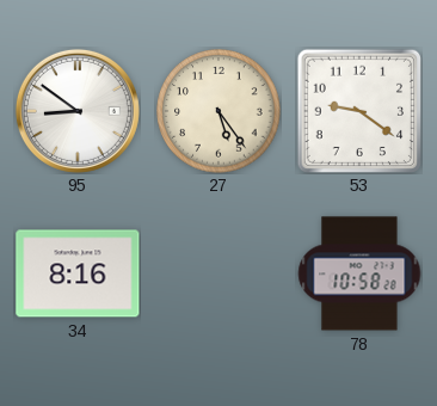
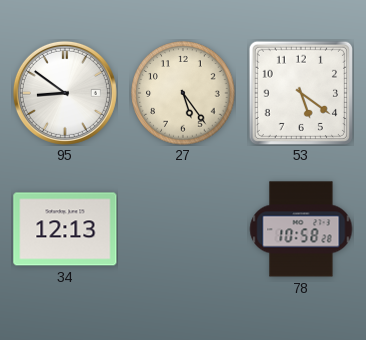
53: 9:21 -> 5:21
34: 8:16 -> 12:13
